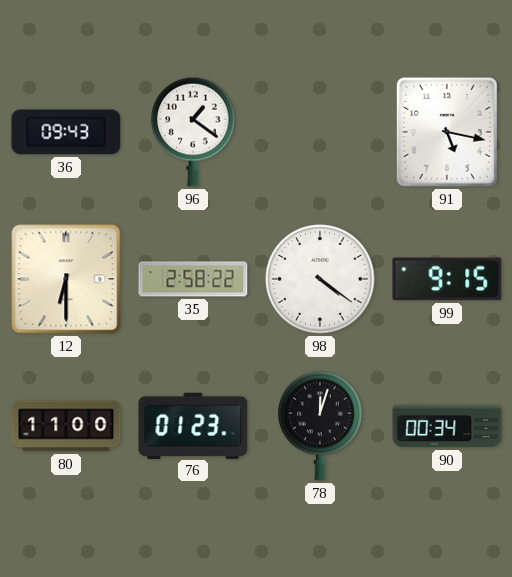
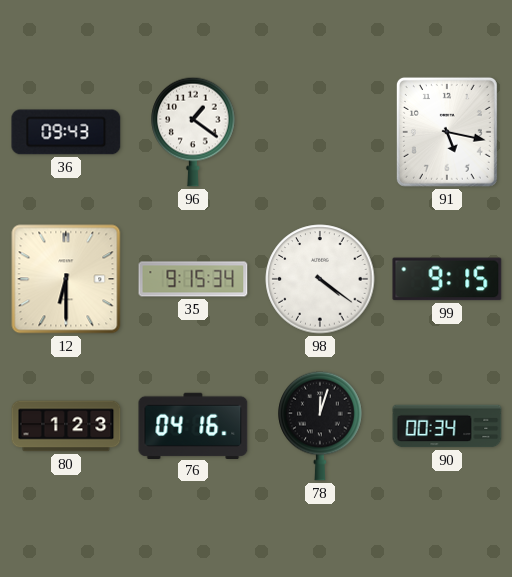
35: 2:58 -> 9:15
80: 11:00 -> 1:23
76: 01:23 -> 04:16
